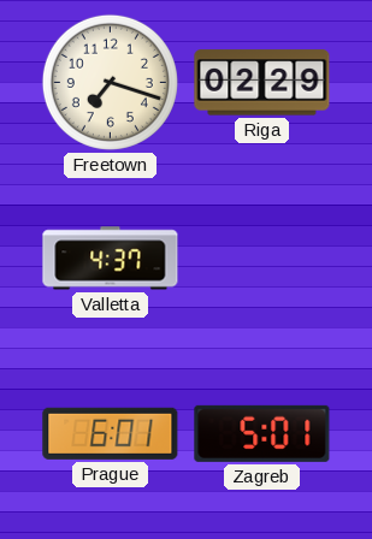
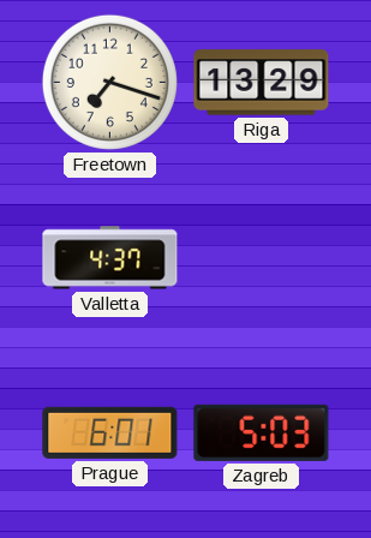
Riga: 02:29 -> 13:29
Zagreb: 5:01 -> 5:03
